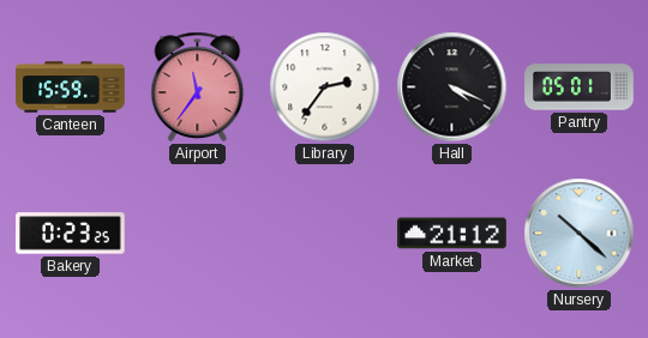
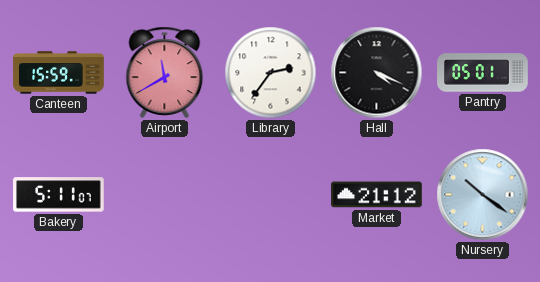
Airport: 11:36 -> 11:40
Bakery: 0:23 -> 5:11
Nursery: 10:22 -> 10:21
